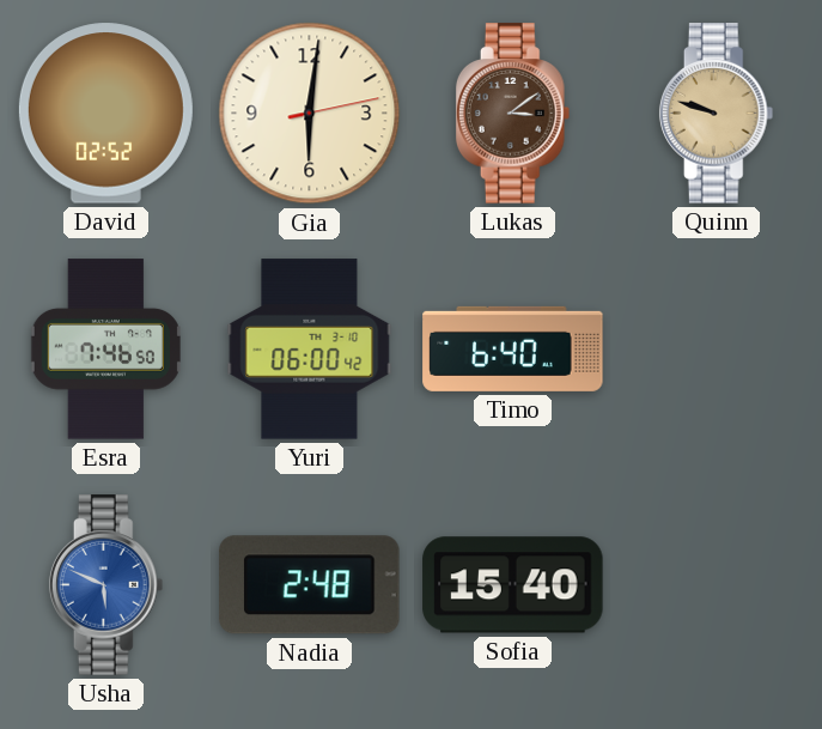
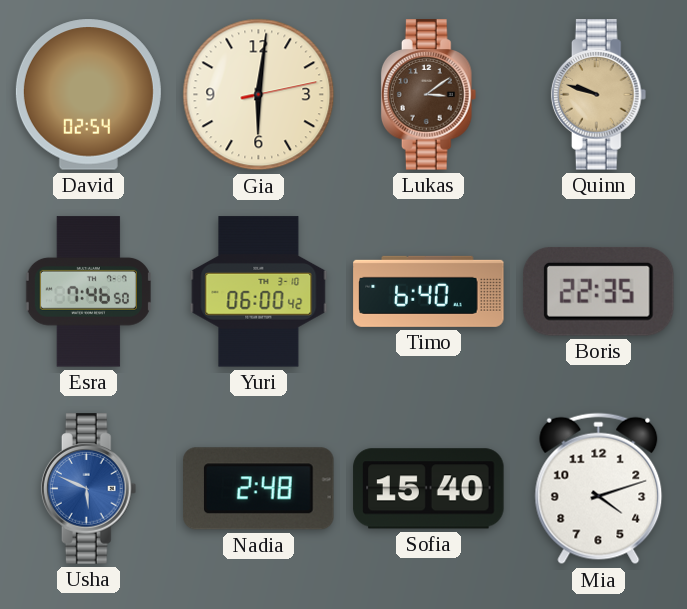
David: 02:52 -> 02:54
Boris: none -> 22:35
Mia: none -> 4:12
